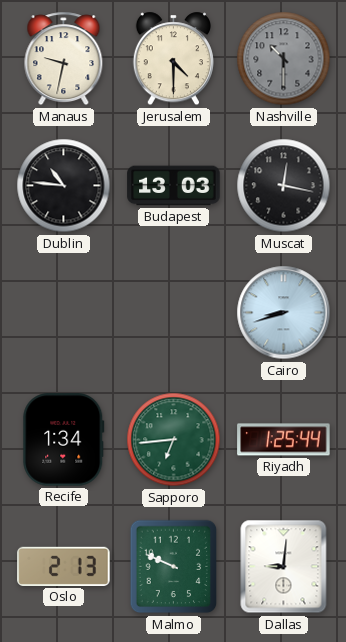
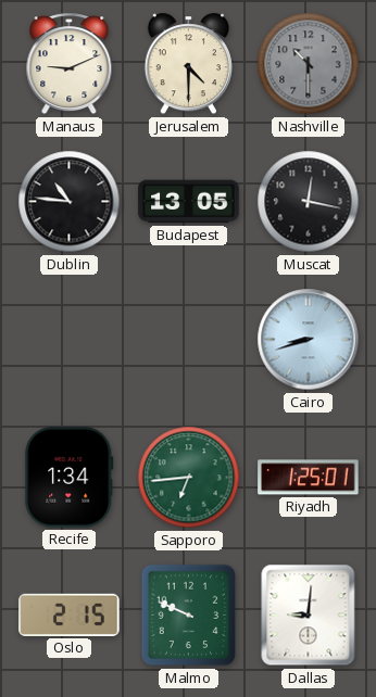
Manaus: 9:32 -> 9:11
Budapest: 13:03 -> 13:05
Riyadh: 1:25:44 -> 1:25:01
Oslo: 2:13 -> 2:15
